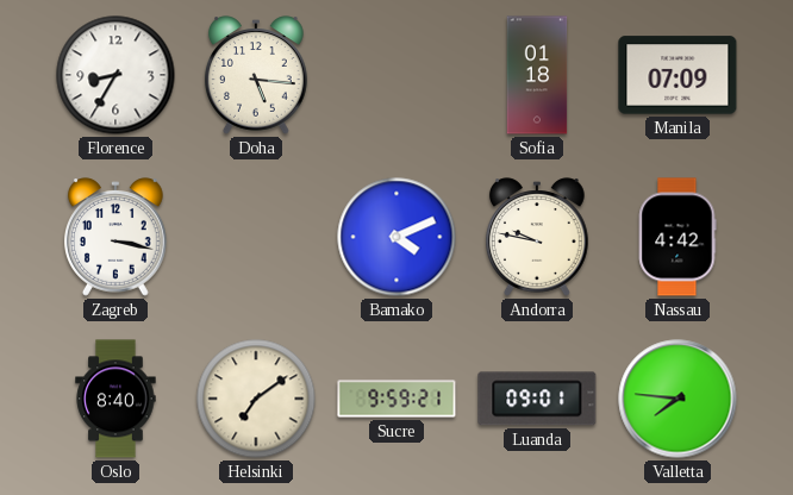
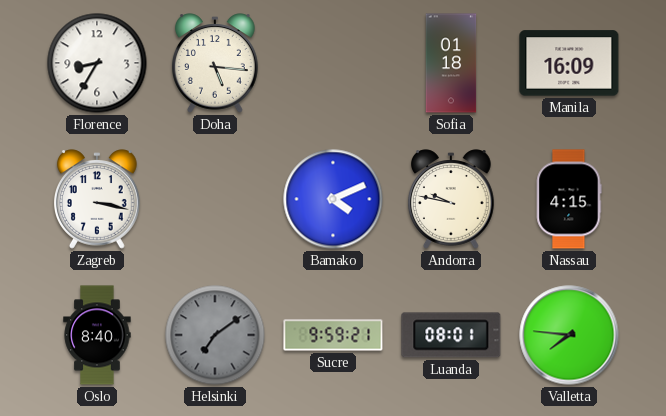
Manila: 07:09 -> 16:09
Nassau: 4:42 -> 4:15
Helsinki dial: cream -> grey
Luanda: 09:01 -> 08:01
